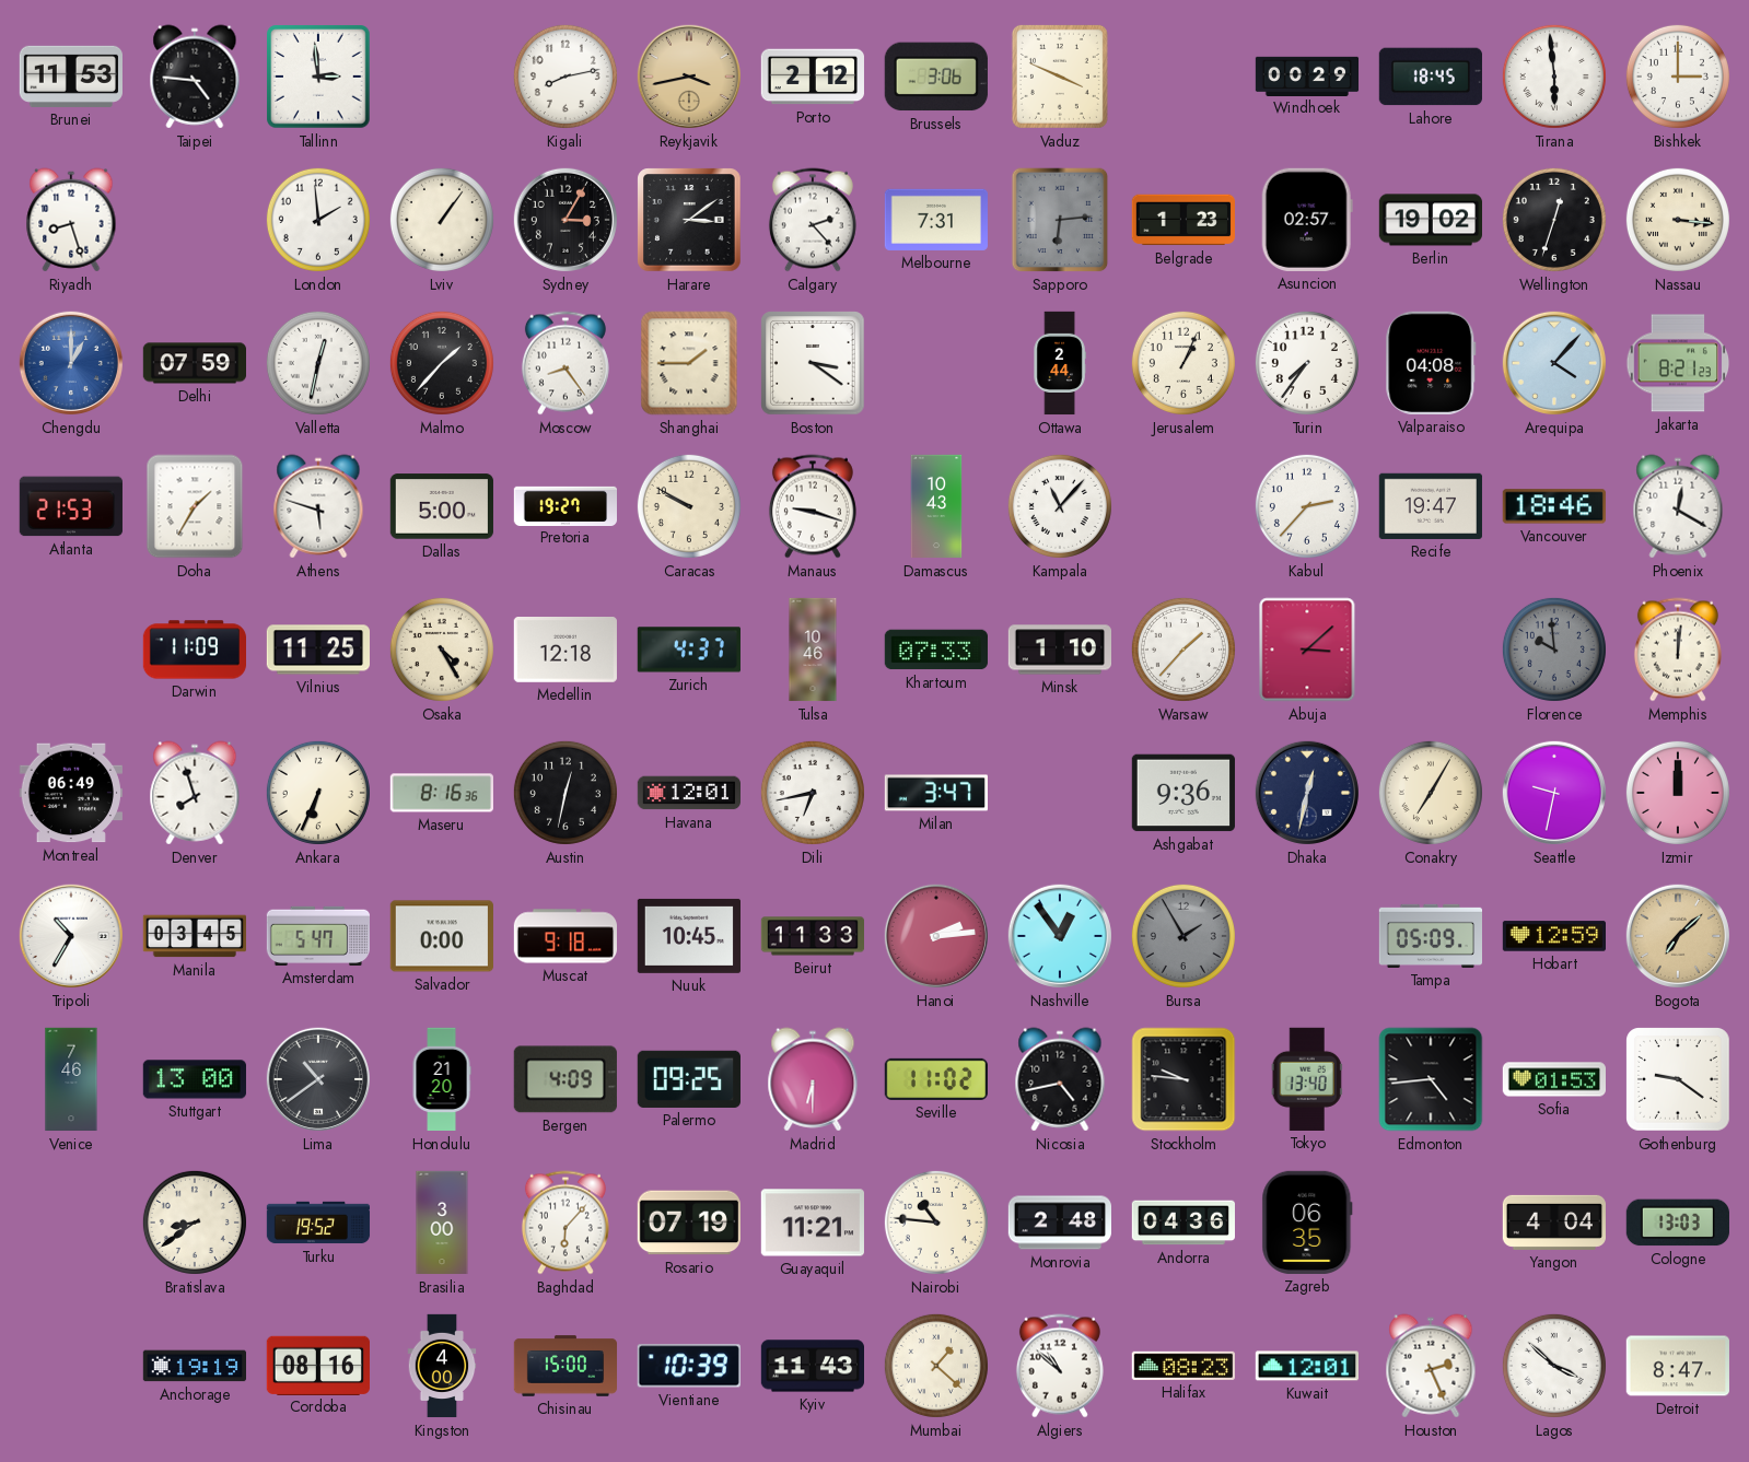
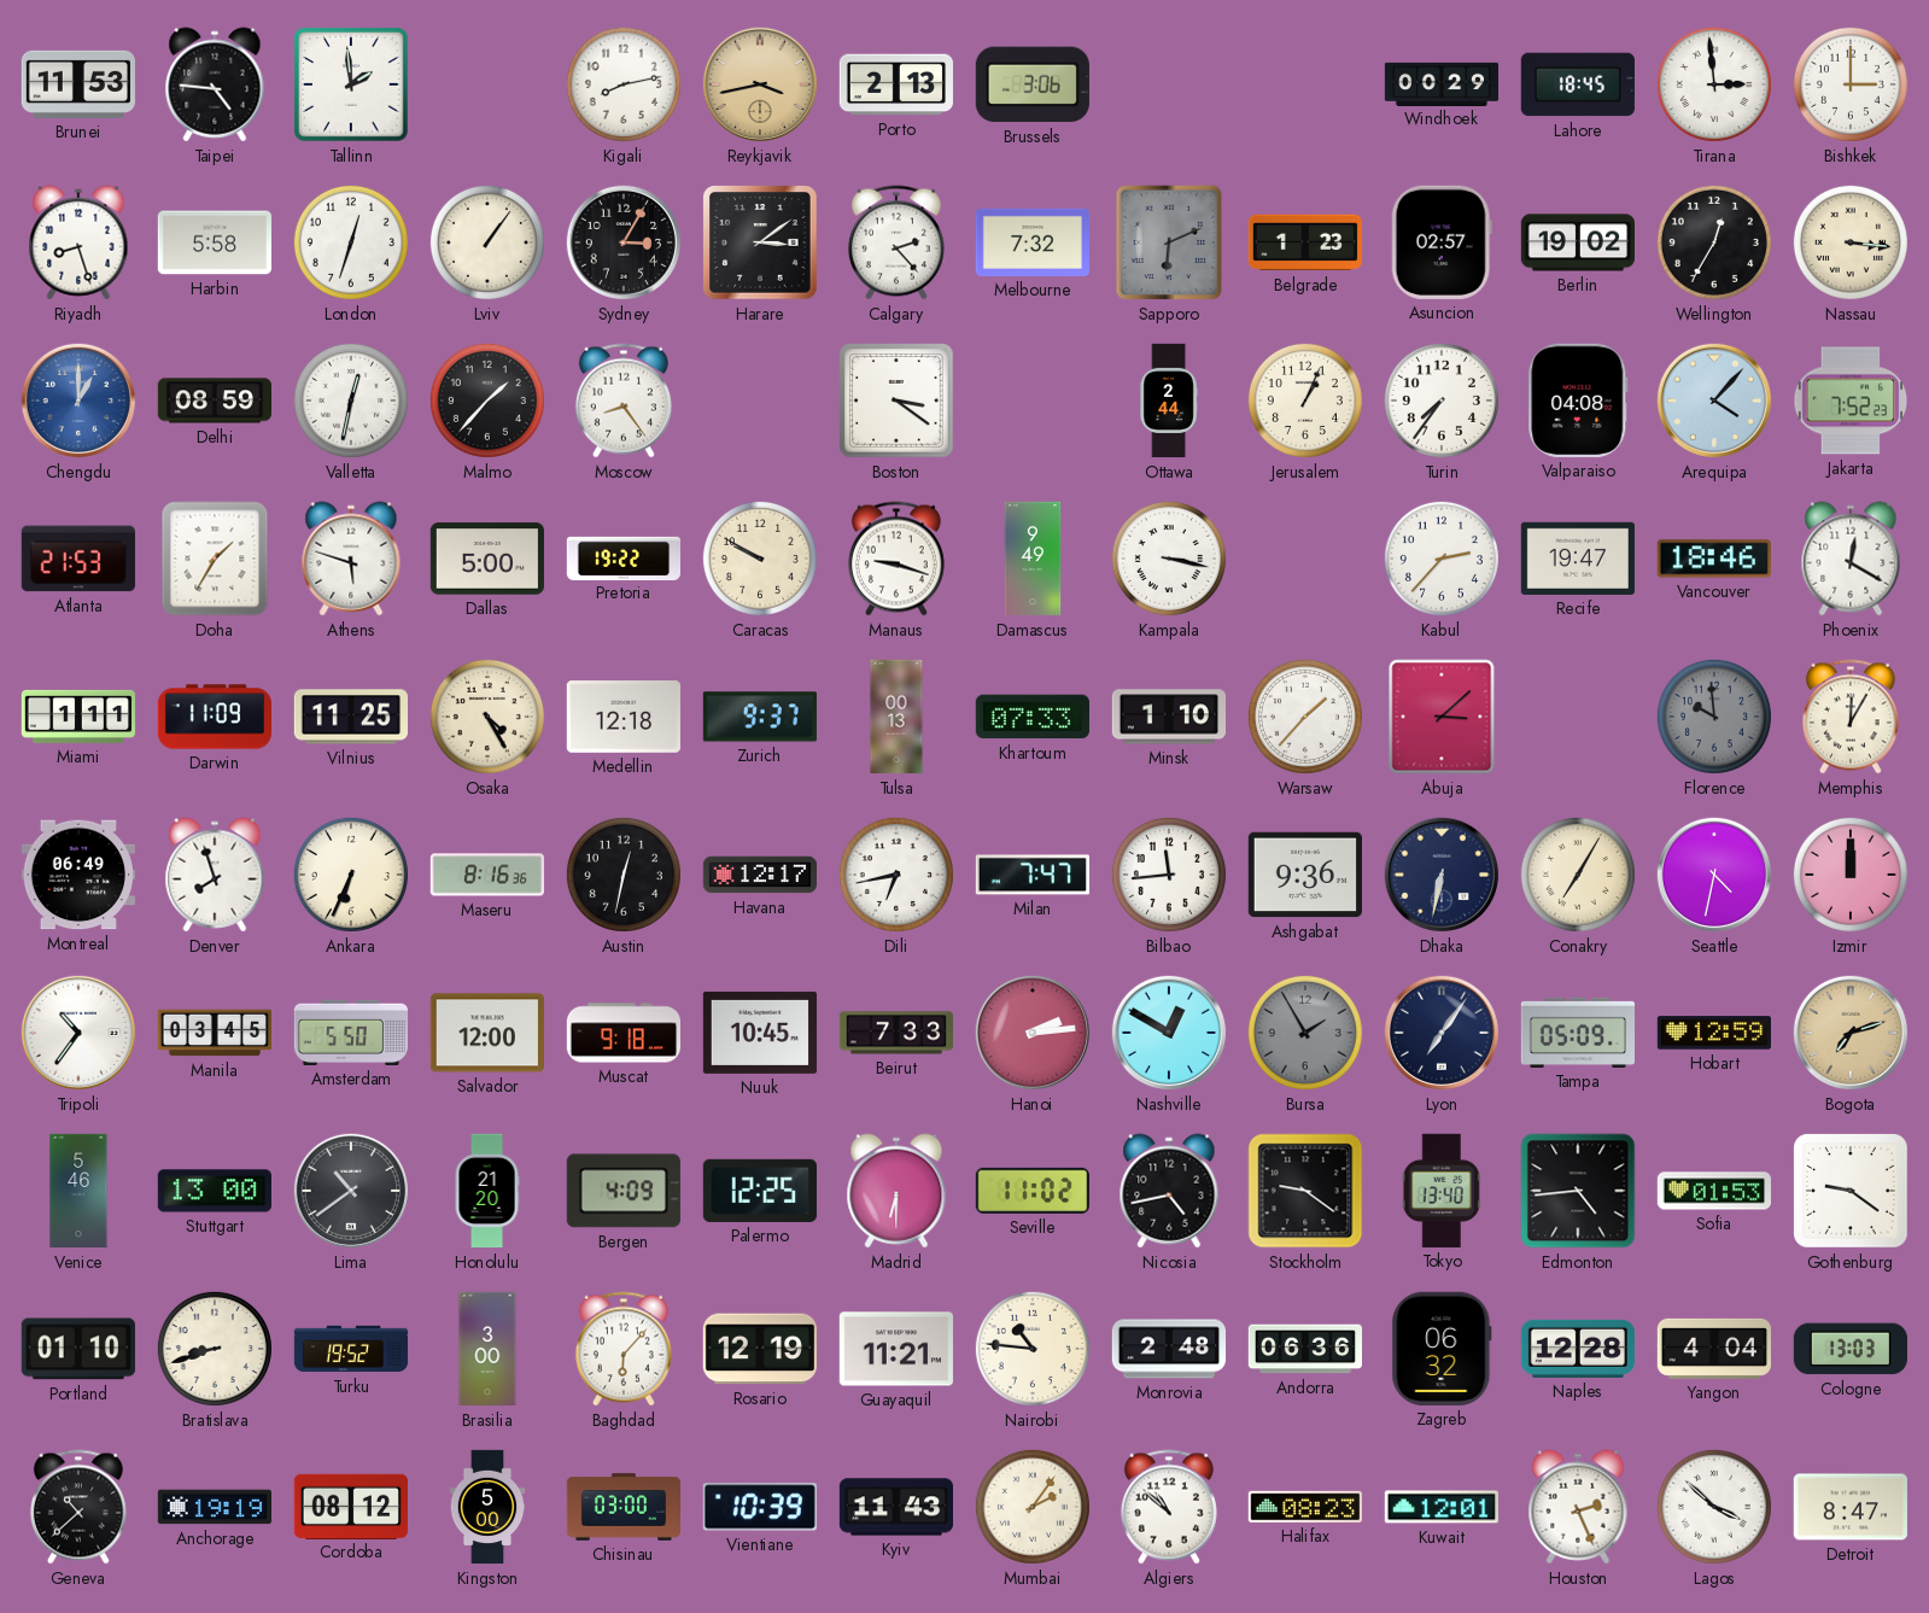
Tallinn: 2:59 -> 1:59
Porto: 2:12 -> 2:13
Vaduz: 3:49 -> none
Tirana: 5:59 -> 2:59
Harbin: none -> 5:58
London: 1:59 -> 12:33
Melbourne: 7:31 -> 7:32
Sapporo: 6:14 -> 6:11
Wellington: 12:33 -> 12:35
Delhi: 07:59 -> 08:59
Shanghai: 1:45 -> none
Jakarta: 8:21 -> 7:52
Pretoria: 19:27 -> 19:22
Damascus: 10:43 -> 9:49
Kampala: 11:07 -> 3:17
Miami: none -> 1:11
Zurich: 4:37 -> 9:37
Tulsa: 10:46 -> 00:13
Memphis: 12:01 -> 12:05
Havana: 12:01 -> 12:17
Milan: 3:47 -> 7:47
Bilbao: none -> 11:44
Dhaka: 12:32 -> 6:32
Seattle: 9:32 -> 4:32
Tripoli: 10:35 -> 10:36
Amsterdam: 5:47 -> 5:50
Salvador: 0:00 -> 12:00
Beirut: 11:33 -> 7:33
Nashville: 12:54 -> 12:50
Lyon: none -> 7:06
Bogota: 7:08 -> 7:12
Venice: 7:46 -> 5:46
Palermo: 09:25 -> 12:25
Stockholm: 9:46 -> 9:21
Portland: none -> 01:10
Bratislava: 8:39 -> 8:42
Rosario: 07:19 -> 12:19
Andorra: 04:36 -> 06:36
Zagreb: 06:35 -> 06:32
Naples: none -> 12:28
Geneva: none -> 10:38
Cordoba: 08:16 -> 08:12
Kingston: 4:00 -> 5:00
Chisinau: 15:00 -> 03:00
Mumbai: 1:22 -> 2:06
